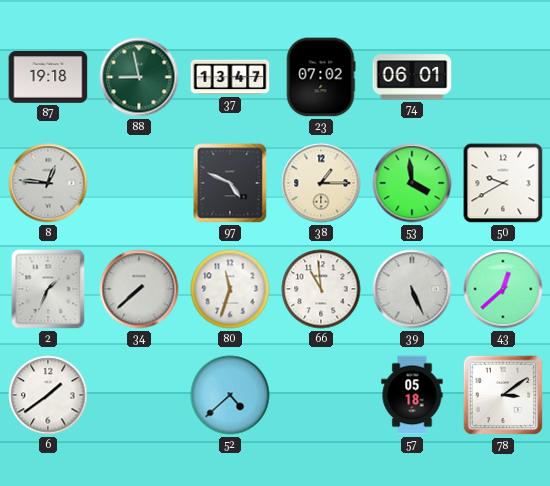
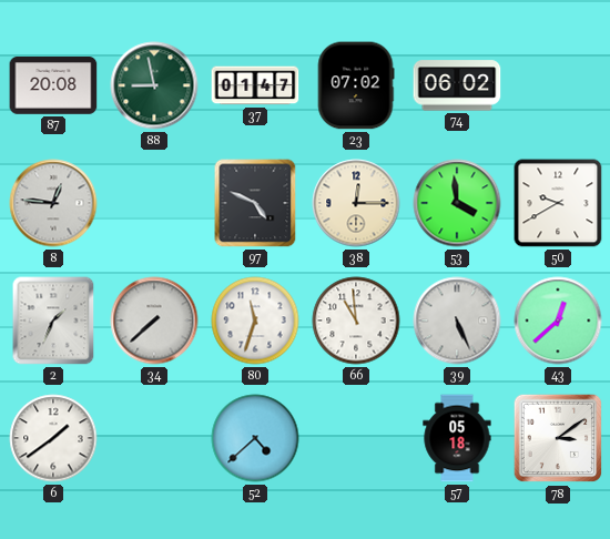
87: 19:18 -> 20:08
37: 13:47 -> 01:47
74: 06:01 -> 06:02
38: 1:15 -> 12:15
